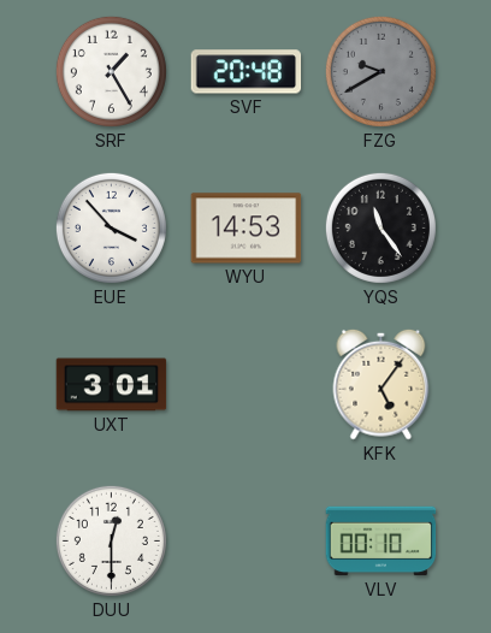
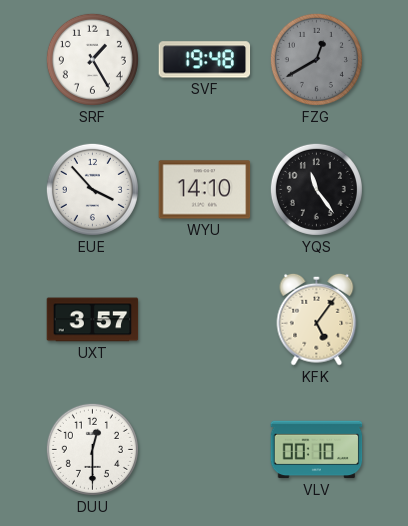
SVF: 20:48 -> 19:48
FZG: 9:40 -> 12:40
WYU: 14:53 -> 14:10
UXT: 3:01 -> 3:57
